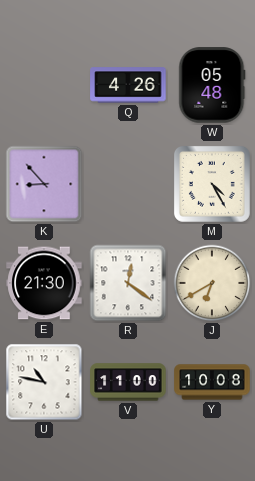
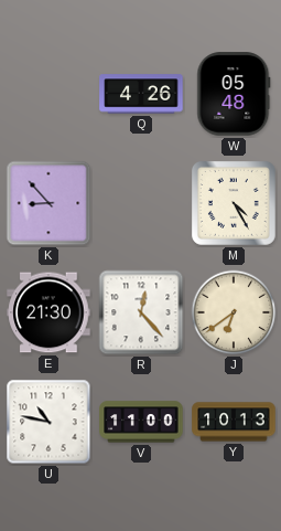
R: 12:21 -> 12:23
J: 6:40 -> 6:39
Y: 10:08 -> 10:13
